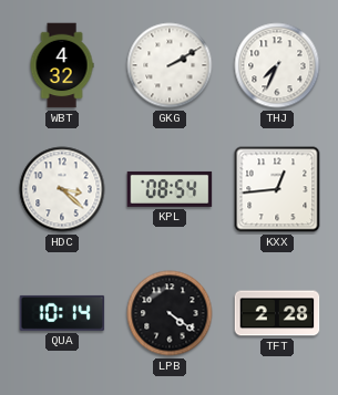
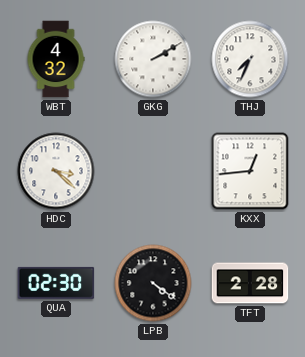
KPL: 08:54 -> none
QUA: 10:14 -> 02:30
